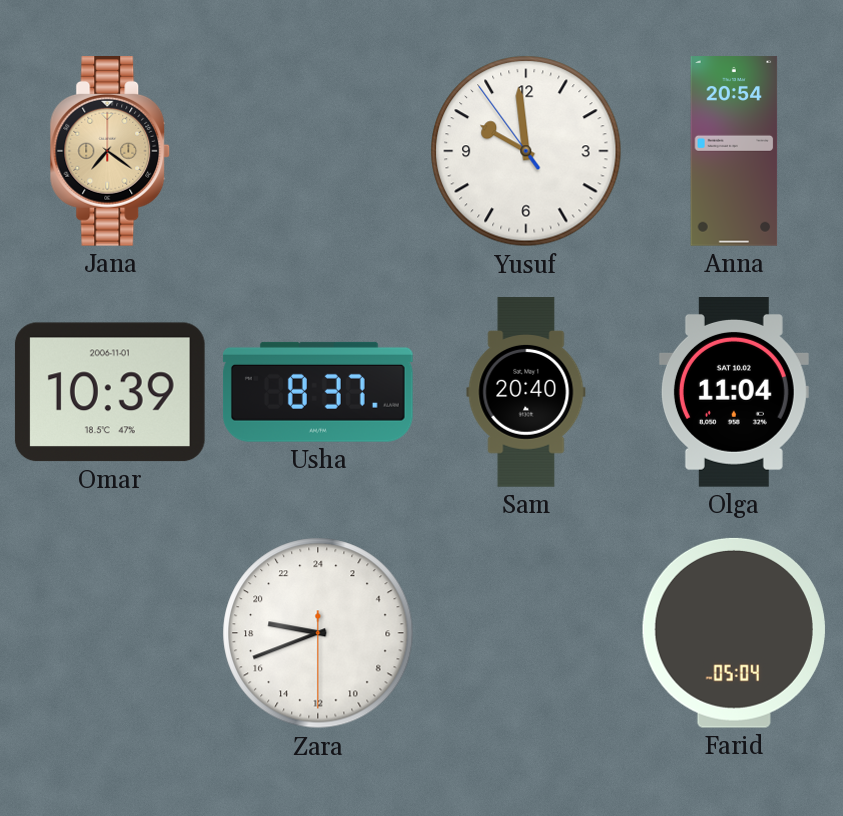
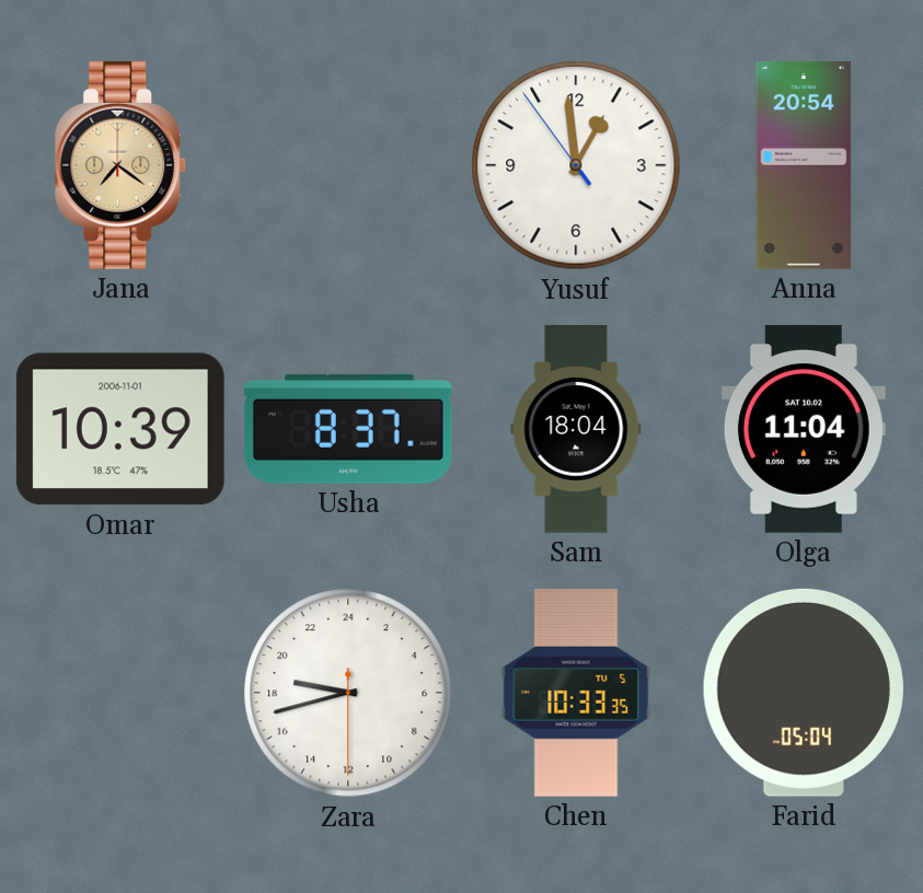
Yusuf: 9:58 -> 12:58
Sam: 20:40 -> 18:04
Zara: 18:41 -> 18:42
Chen: none -> 10:33
